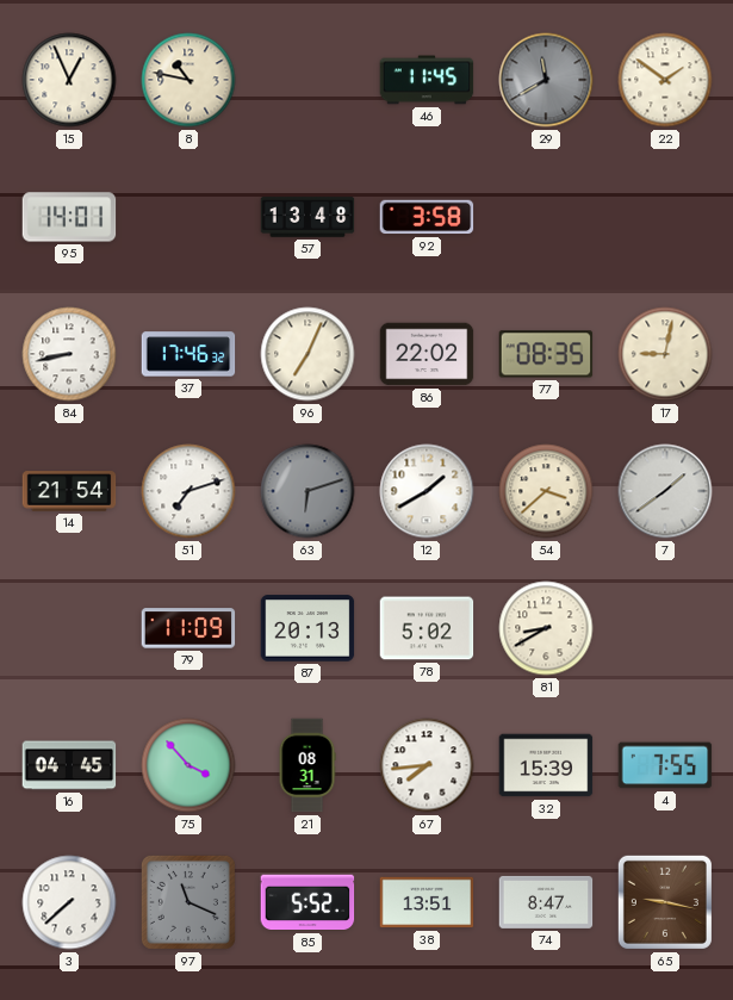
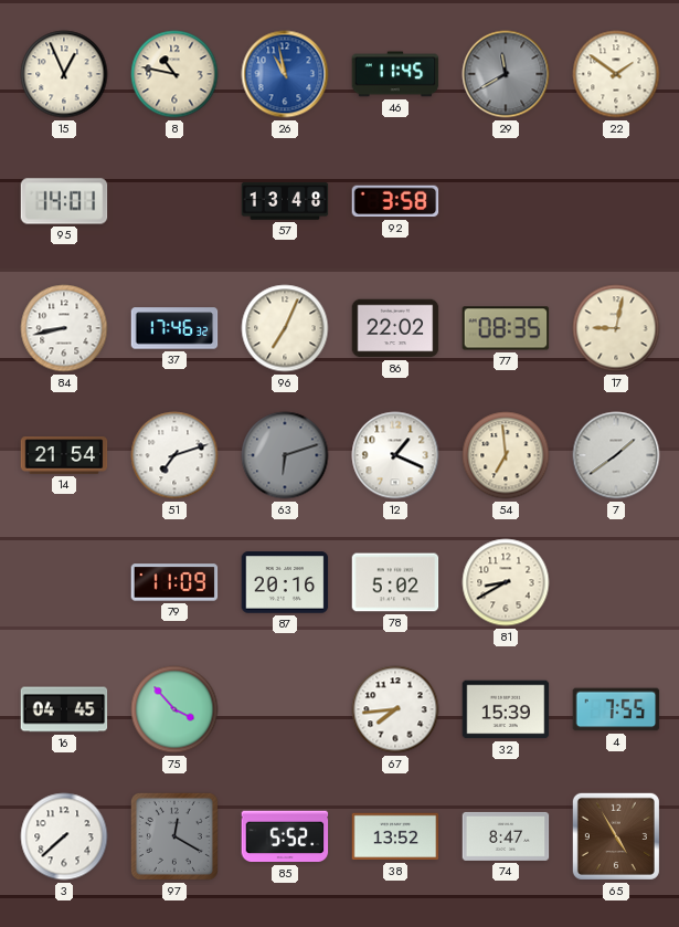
26: none -> 10:58
12: 1:40 -> 1:19
54: 3:38 -> 6:59
87: 20:13 -> 20:16
21: 08:31 -> none
97: 11:19 -> 12:20
38: 13:51 -> 13:52
65: 9:17 -> 4:55
